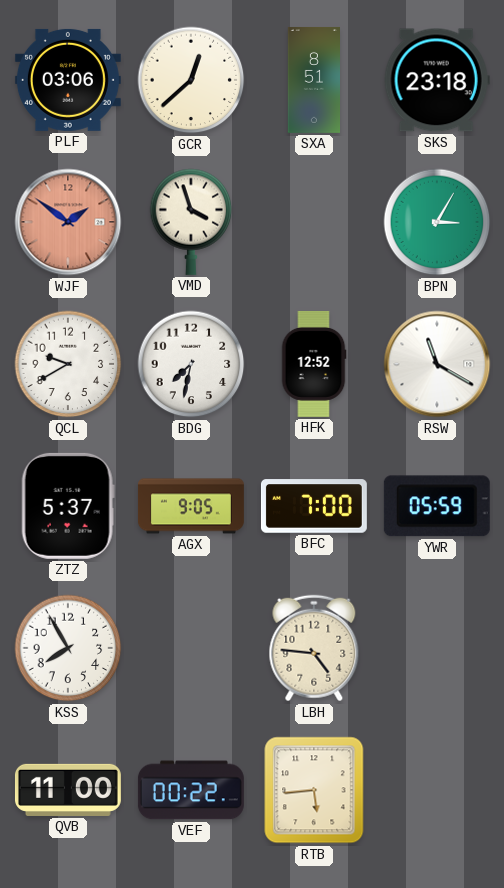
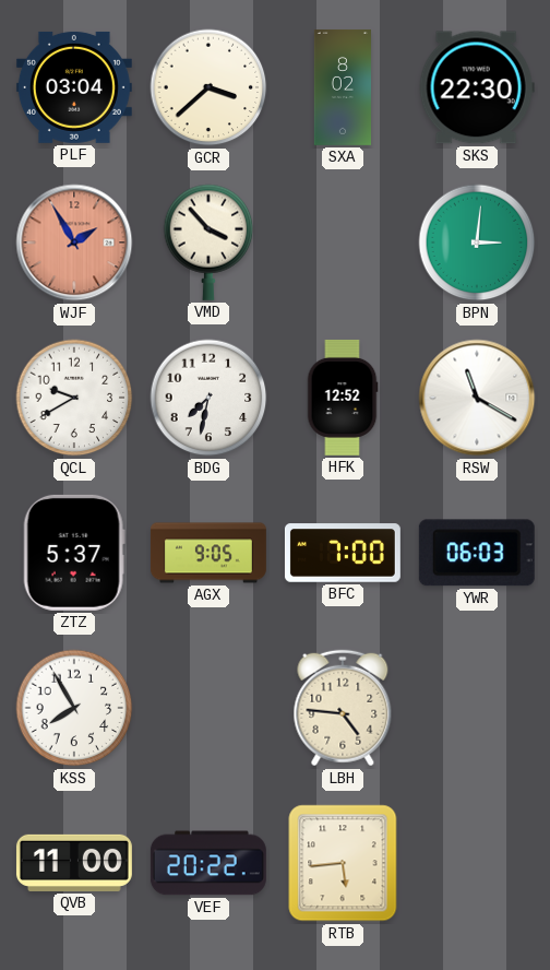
PLF: 03:06 -> 03:04
GCR: 12:38 -> 3:38
SXA: 8:51 -> 8:02
SKS: 23:18 -> 22:30
WJF: 1:51 -> 1:55
VMD: 3:57 -> 3:53
BPN: 3:05 -> 3:01
YWR: 05:59 -> 06:03
VEF: 00:22 -> 20:22
